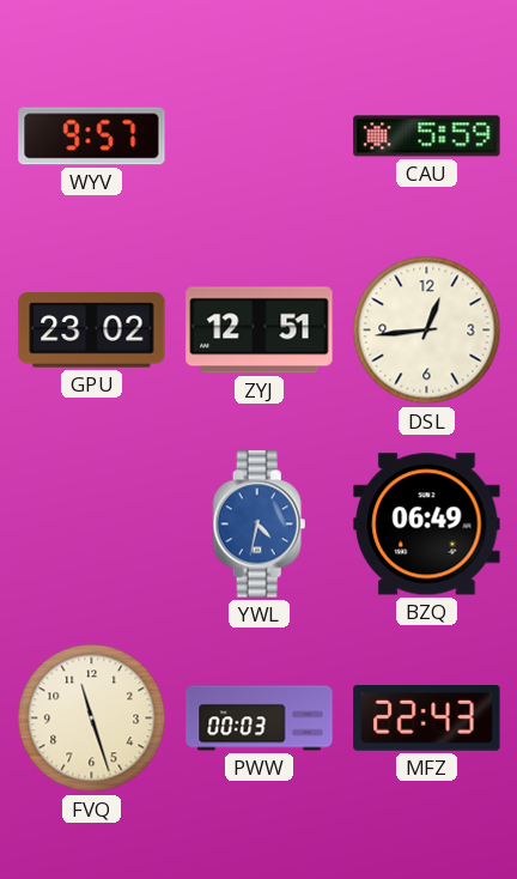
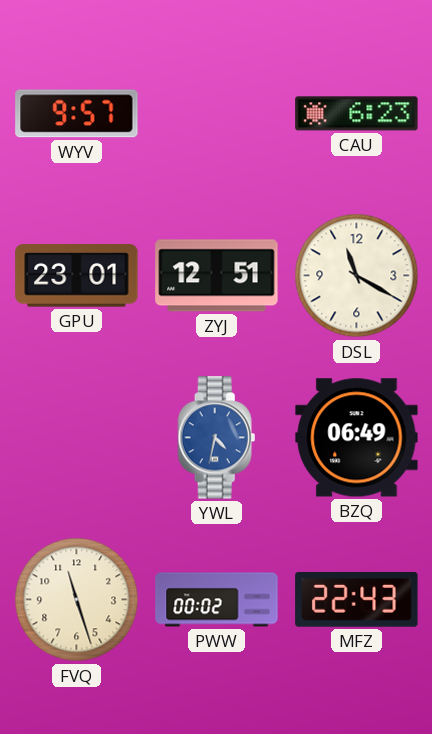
CAU: 5:59 -> 6:23
GPU: 23:02 -> 23:01
DSL: 12:44 -> 11:20
PWW: 00:03 -> 00:02
